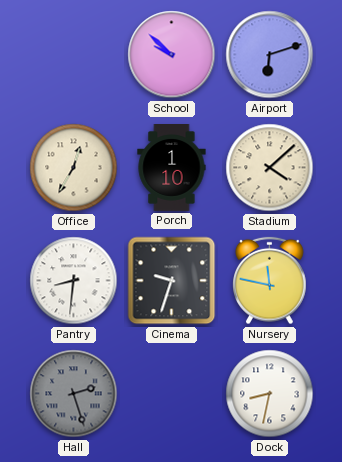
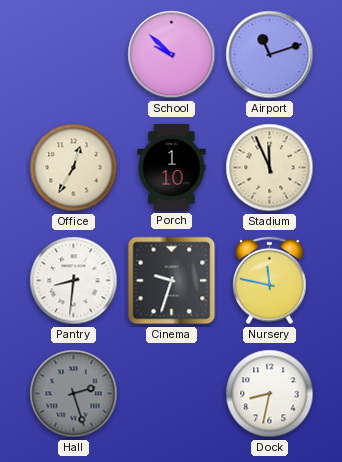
Airport: 6:12 -> 11:12
Stadium: 4:08 -> 11:56
